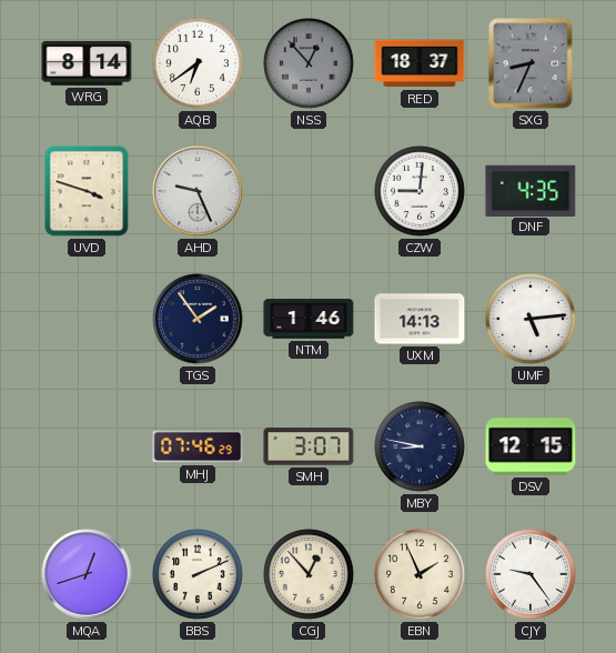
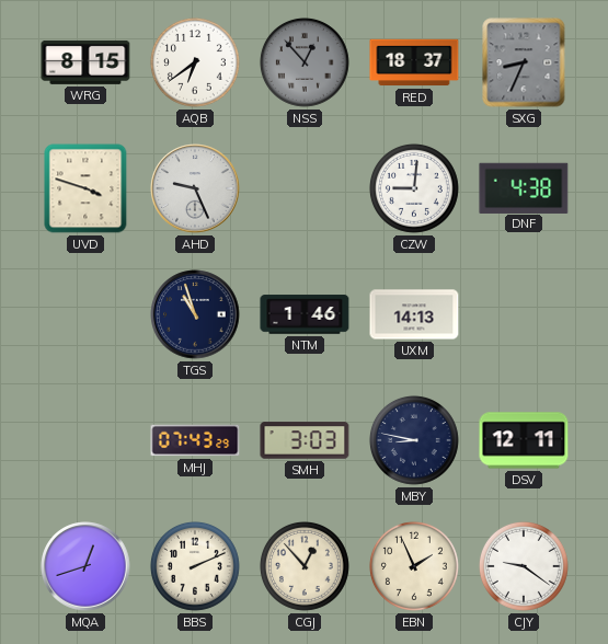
WRG: 8:14 -> 8:15
DNF: 4:35 -> 4:38
TGS: 1:54 -> 10:57
UMF: 5:14 -> none
MHJ: 07:46 -> 07:43
SMH: 3:07 -> 3:03
DSV: 12:15 -> 12:11
CJY: 9:24 -> 9:21
